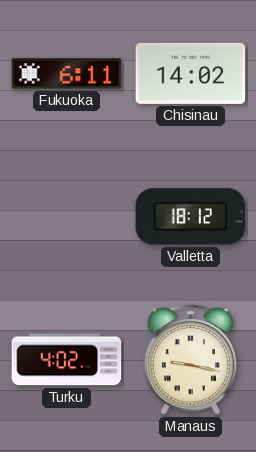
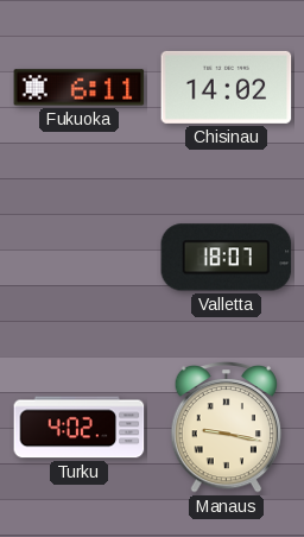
Valletta: 18:12 -> 18:07
